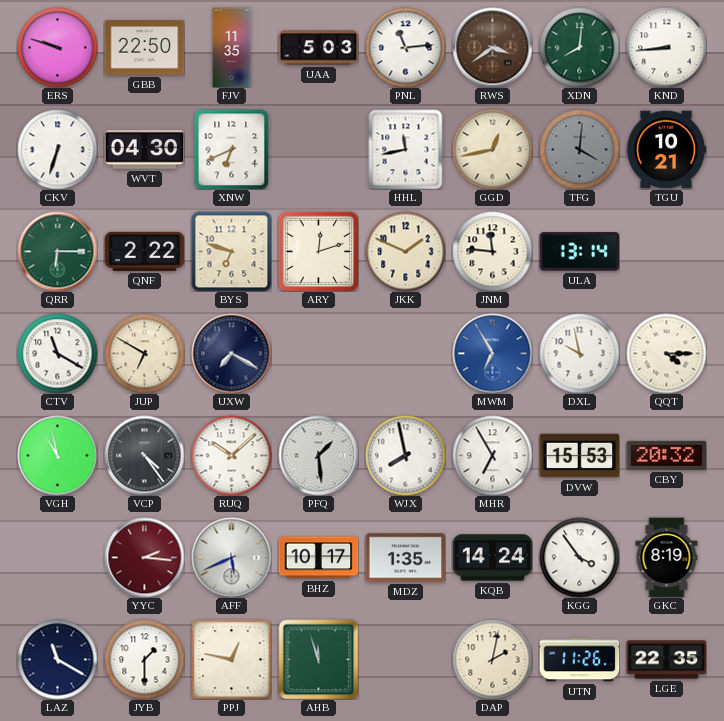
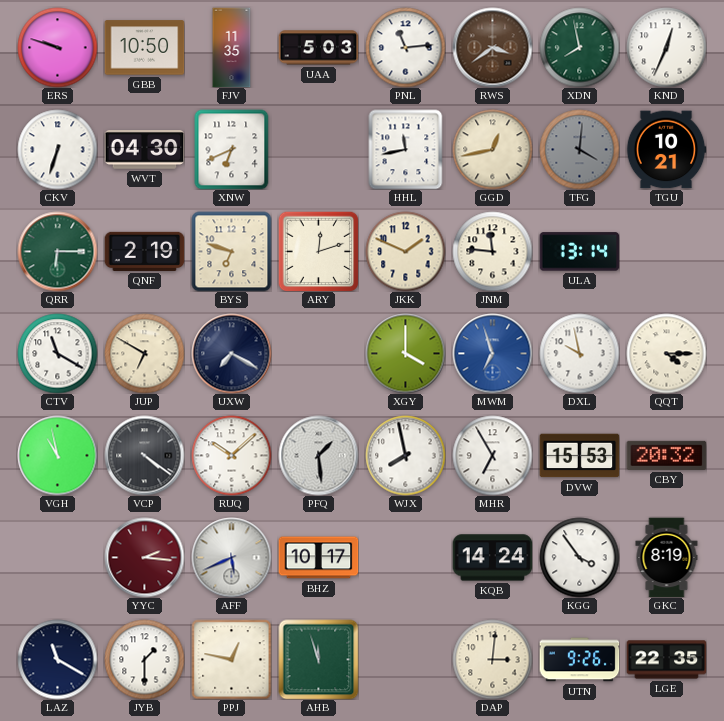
GBB: 22:50 -> 10:50
XDN: 8:01 -> 7:58
KND: 8:44 -> 12:34
QNF: 2:22 -> 2:19
XGY: none -> 4:00
MWM: 6:55 -> 6:57
VCP: 4:24 -> 4:21
MDZ: 1:35 -> none
DAP: 2:02 -> 3:01
UTN: 11:26 -> 9:26
